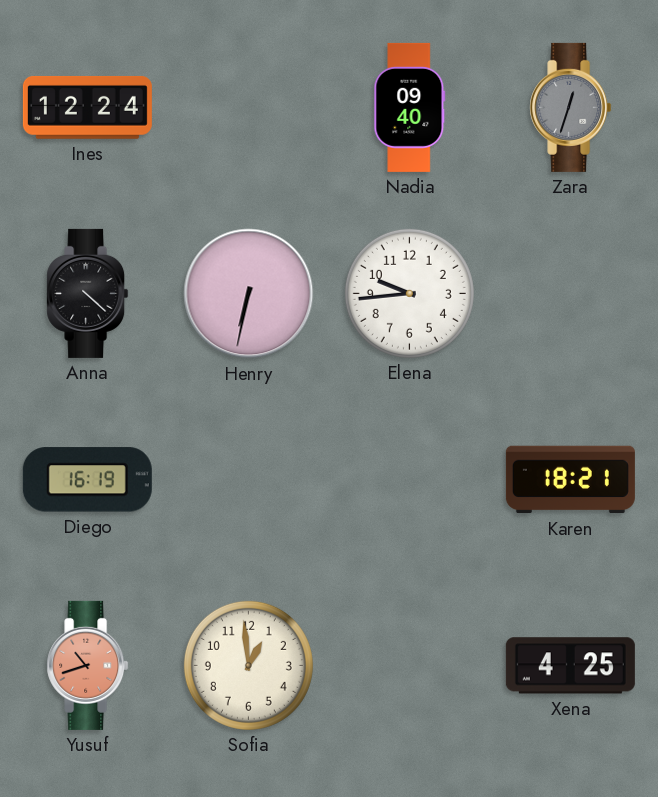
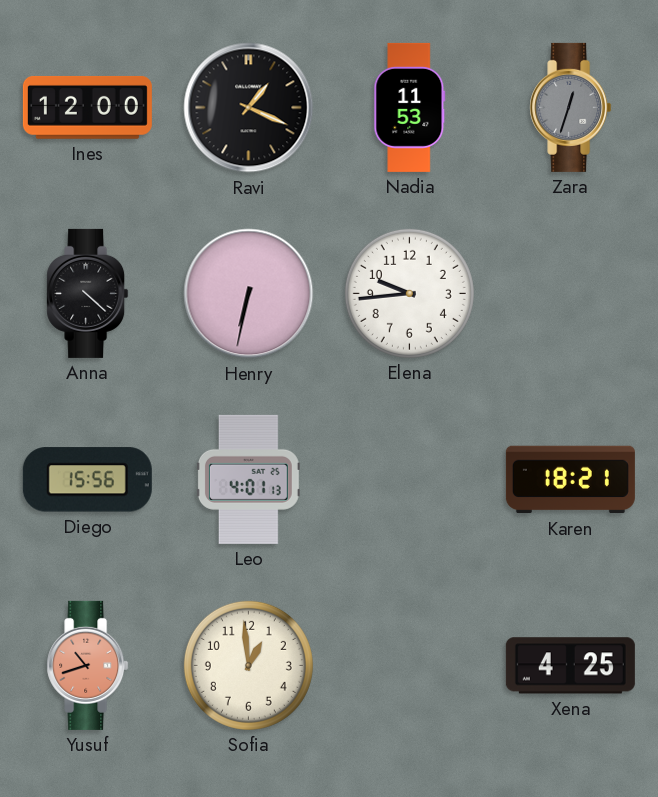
Ines: 12:24 -> 12:00
Ravi: none -> 1:19
Nadia: 09:40 -> 11:53
Diego: 16:19 -> 15:56
Leo: none -> 4:01
